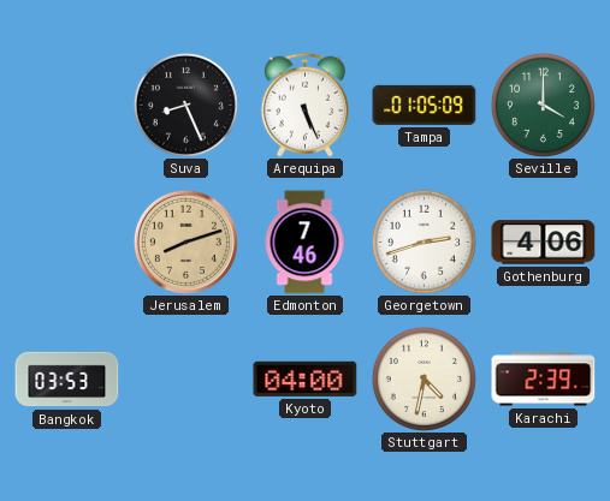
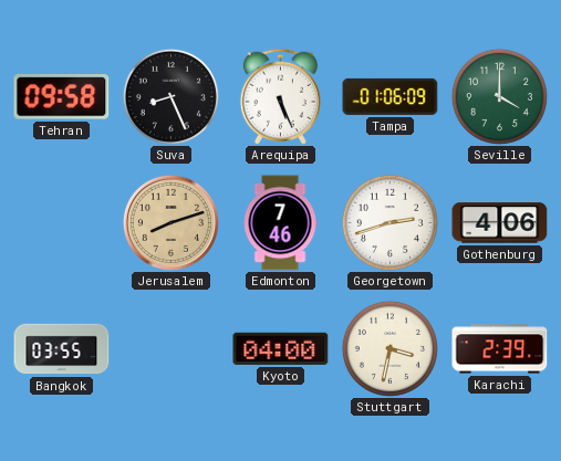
Tehran: none -> 09:58
Tampa: 01:05 -> 01:06
Bangkok: 03:53 -> 03:55
Stuttgart: 4:32 -> 3:32
